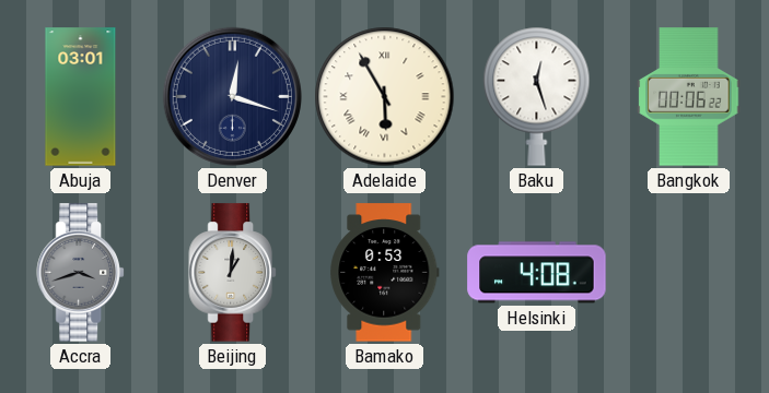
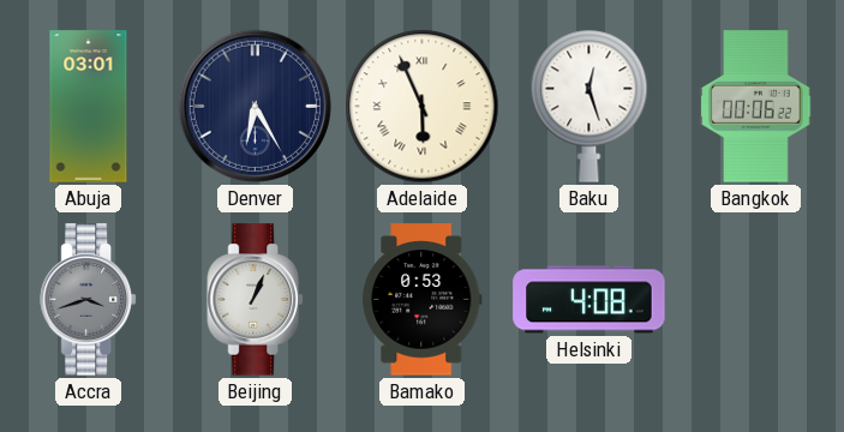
Denver: 12:18 -> 6:25
Adelaide: 5:55 -> 5:56
Beijing: 1:01 -> 1:04
